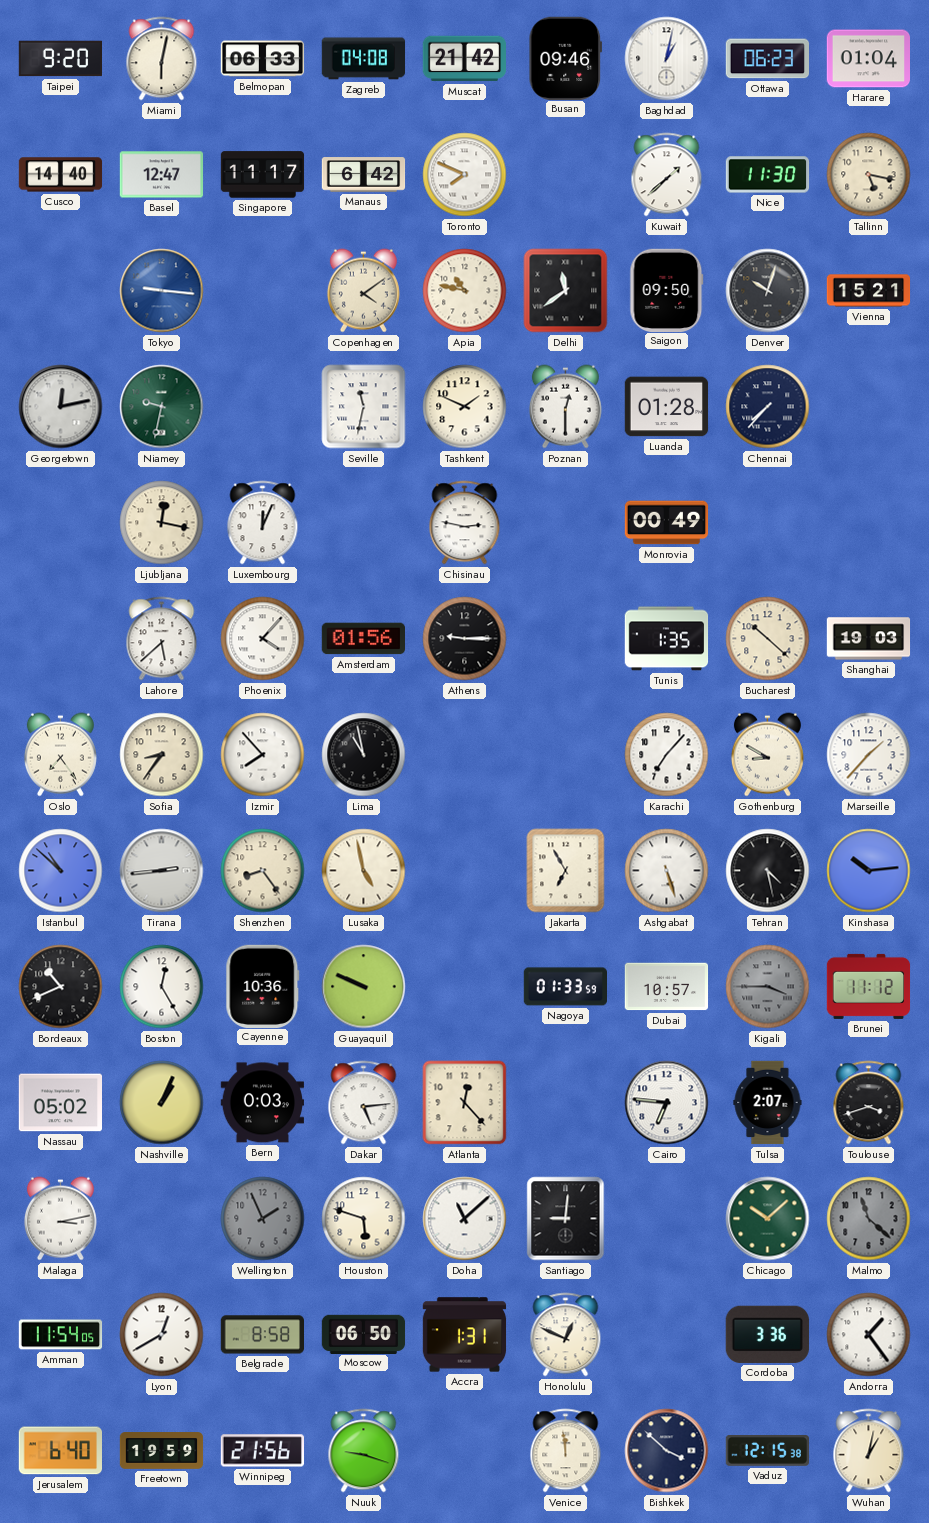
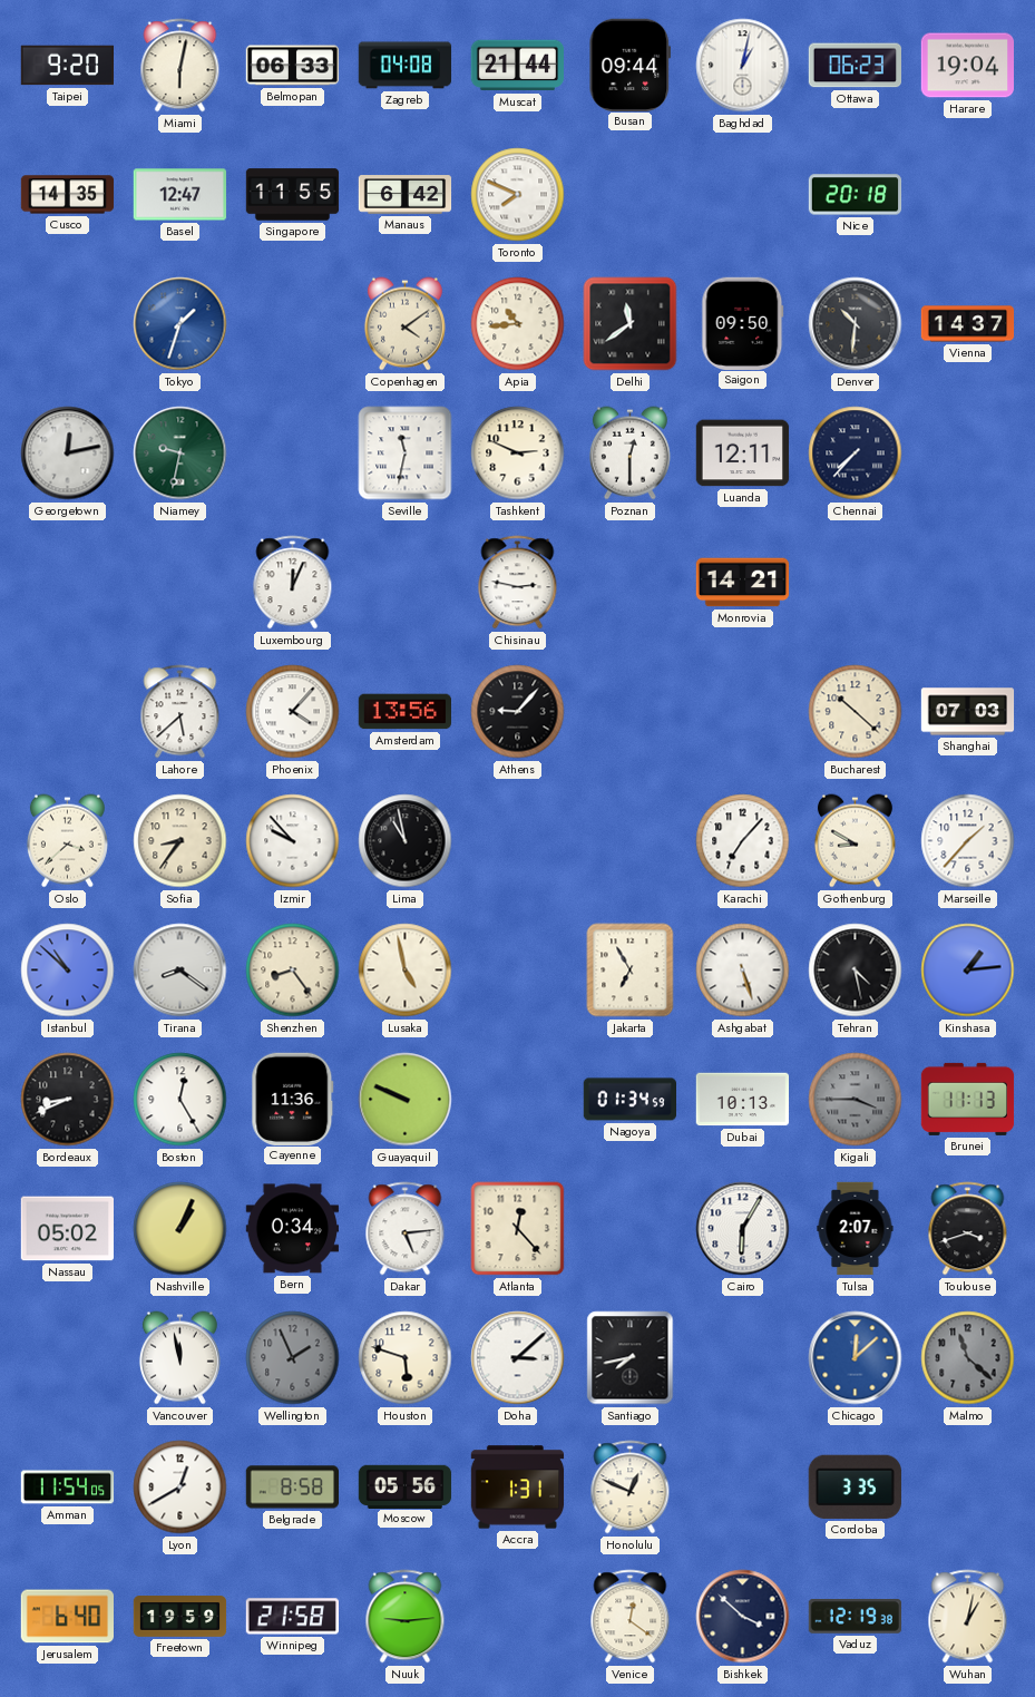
Muscat: 21:42 -> 21:44
Busan: 09:46 -> 09:44
Harare: 01:04 -> 19:04
Cusco: 14:40 -> 14:35
Singapore: 11:17 -> 11:55
Kuwait: 1:38 -> none
Nice: 11:30 -> 20:18
Tallinn: 5:17 -> none
Tokyo: 9:16 -> 1:33
Apia: 10:47 -> 10:44
Denver: 10:03 -> 10:31
Vienna: 15:21 -> 14:37
Tashkent: 1:49 -> 2:49
Luanda: 01:28 -> 12:11
Ljubljana: 12:17 -> none
Monrovia: 00:49 -> 14:21
Amsterdam: 01:56 -> 13:56
Athens: 9:15 -> 9:07
Tunis: 1:35 -> none
Shanghai: 19:03 -> 07:03
Oslo: 7:24 -> 3:38
Izmir: 7:53 -> 9:53
Tirana: 2:44 -> 8:21
Kinshasa: 10:14 -> 1:14
Bordeaux: 10:41 -> 8:41
Cayenne: 10:36 -> 11:36
Nagoya: 01:33 -> 01:34
Dubai: 10:57 -> 10:13
Brunei: 11:12 -> 11:13
Bern: 0:03 -> 0:34
Cairo: 6:46 -> 6:05
Malaga: 3:13 -> none
Vancouver: none -> 11:58
Doha: 11:08 -> 3:08
Santiago: 9:01 -> 7:43
Chicago: 10:08 -> 12:08
Chicago dial: green -> blue
Moscow: 06:50 -> 05:56
Cordoba: 3:36 -> 3:35
Andorra: 1:24 -> none
Winnipeg: 21:56 -> 21:58
Nuuk: 9:18 -> 9:14
Venice: 11:59 -> 12:21
Vaduz: 12:15 -> 12:19
